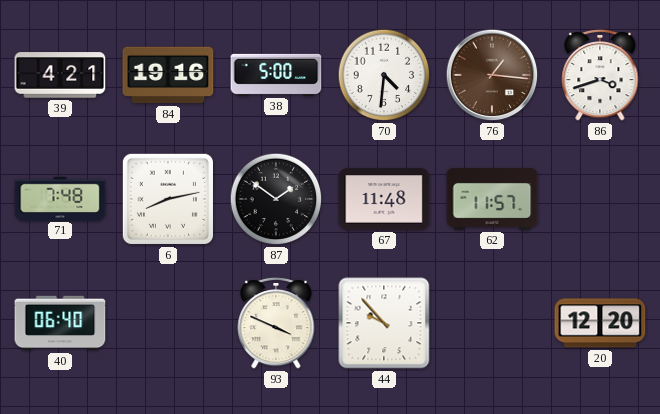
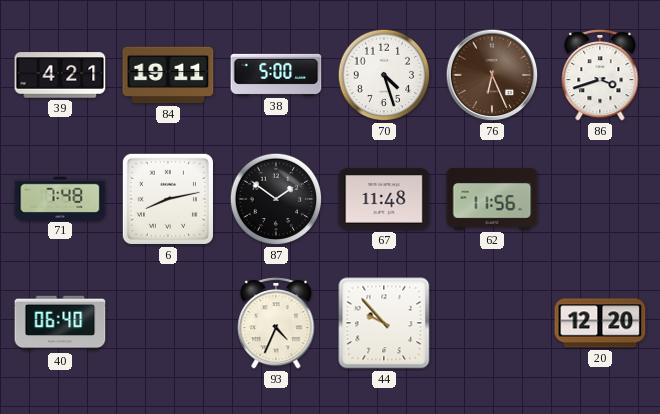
84: 19:16 -> 19:11
70: 4:31 -> 4:27
76: 1:16 -> 6:26
62: 11:57 -> 11:56
93: 3:49 -> 4:34
